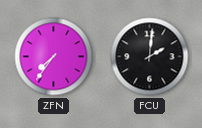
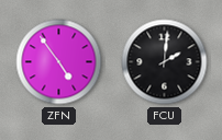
ZFN: 7:36 -> 4:54
